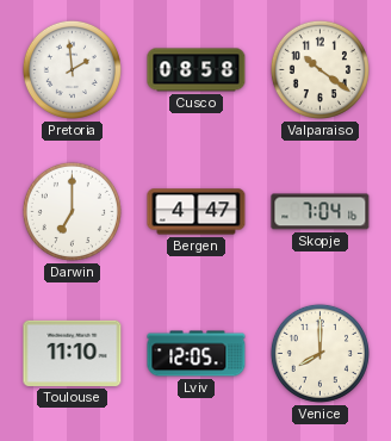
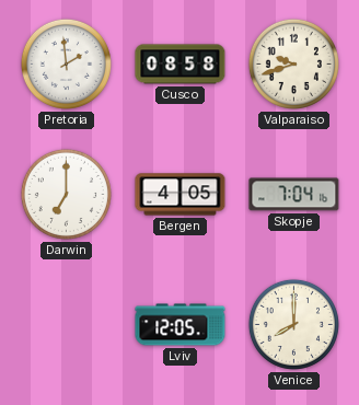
Valparaiso: 10:21 -> 9:42
Bergen: 4:47 -> 4:05
Toulouse: 11:10 -> none
